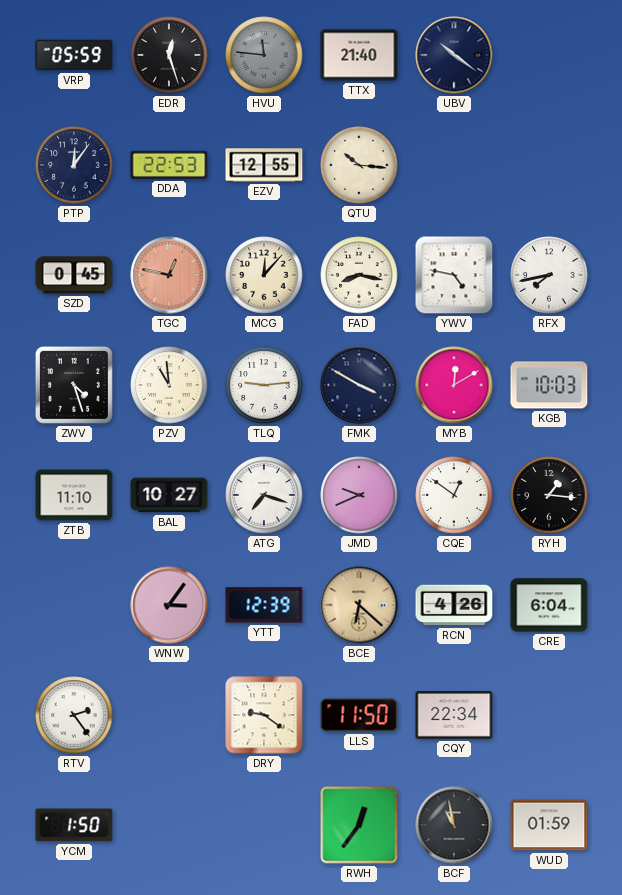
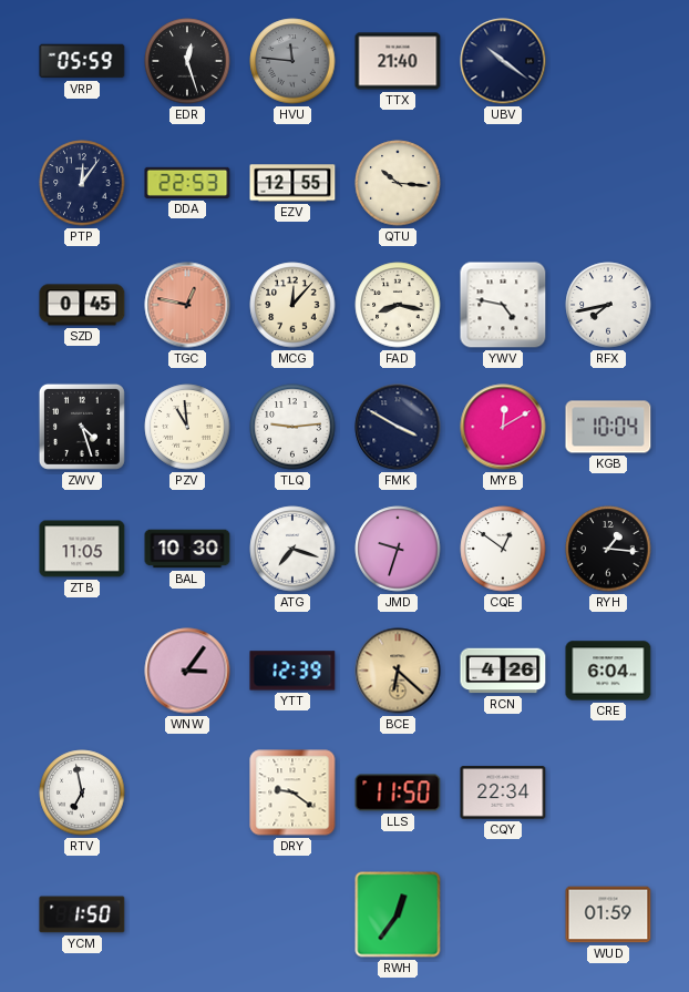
KGB: 10:03 -> 10:04
ZTB: 11:10 -> 11:05
BAL: 10:27 -> 10:30
JMD: 9:41 -> 9:33
RTV: 2:24 -> 6:58
BCF: 10:58 -> none
